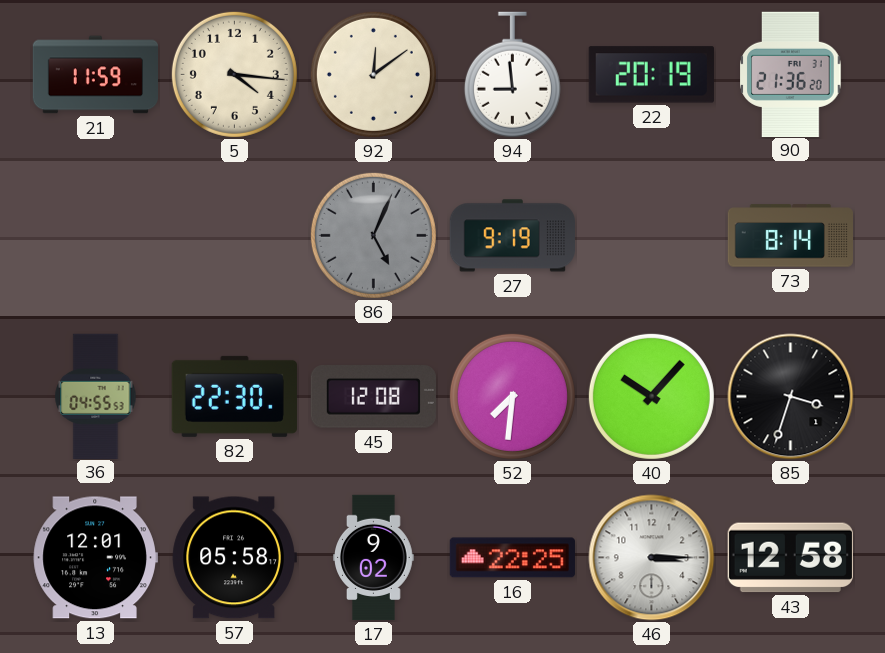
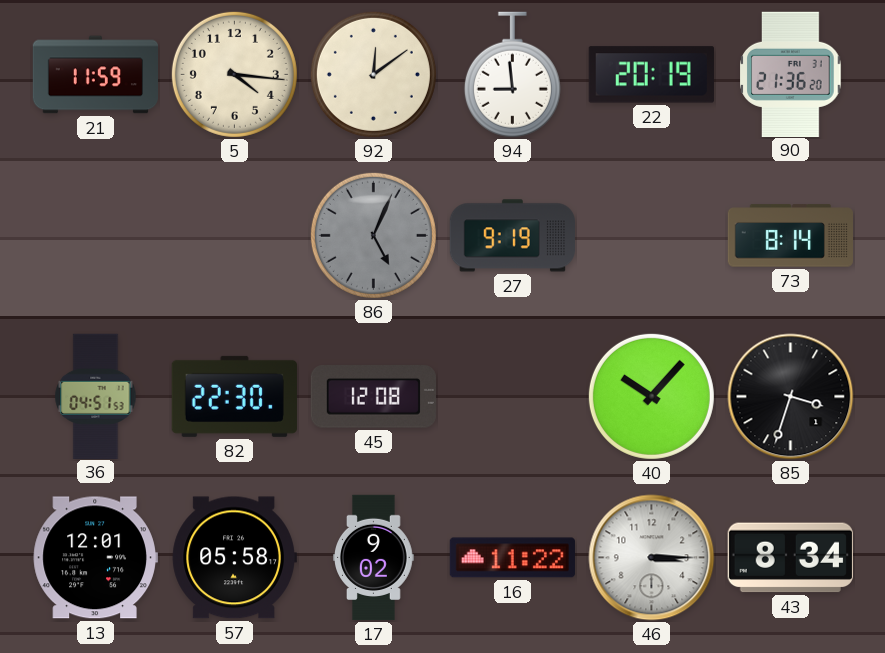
36: 04:55 -> 04:51
52: 7:31 -> none
16: 22:25 -> 11:22
43: 12:58 -> 8:34
